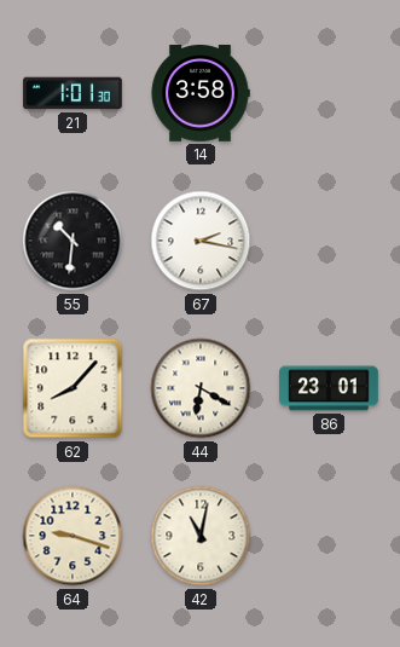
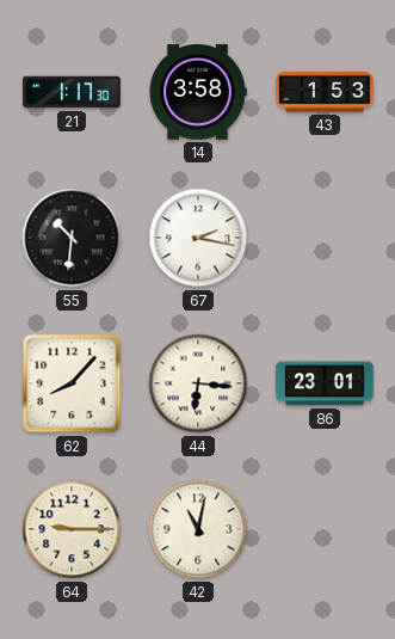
21: 1:01 -> 1:17
43: none -> 1:53
44: 6:20 -> 6:16
64: 9:18 -> 9:15
